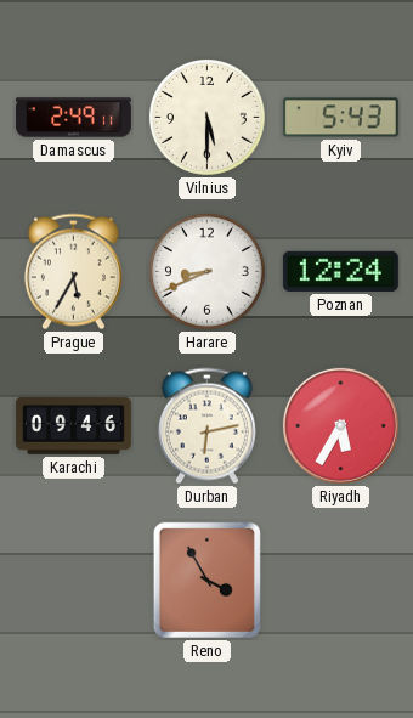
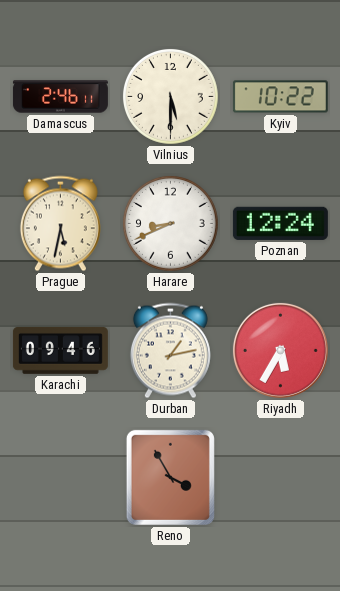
Damascus: 2:49 -> 2:46
Kyiv: 5:43 -> 10:22
Prague: 5:35 -> 5:32
Durban: 6:13 -> 1:13
